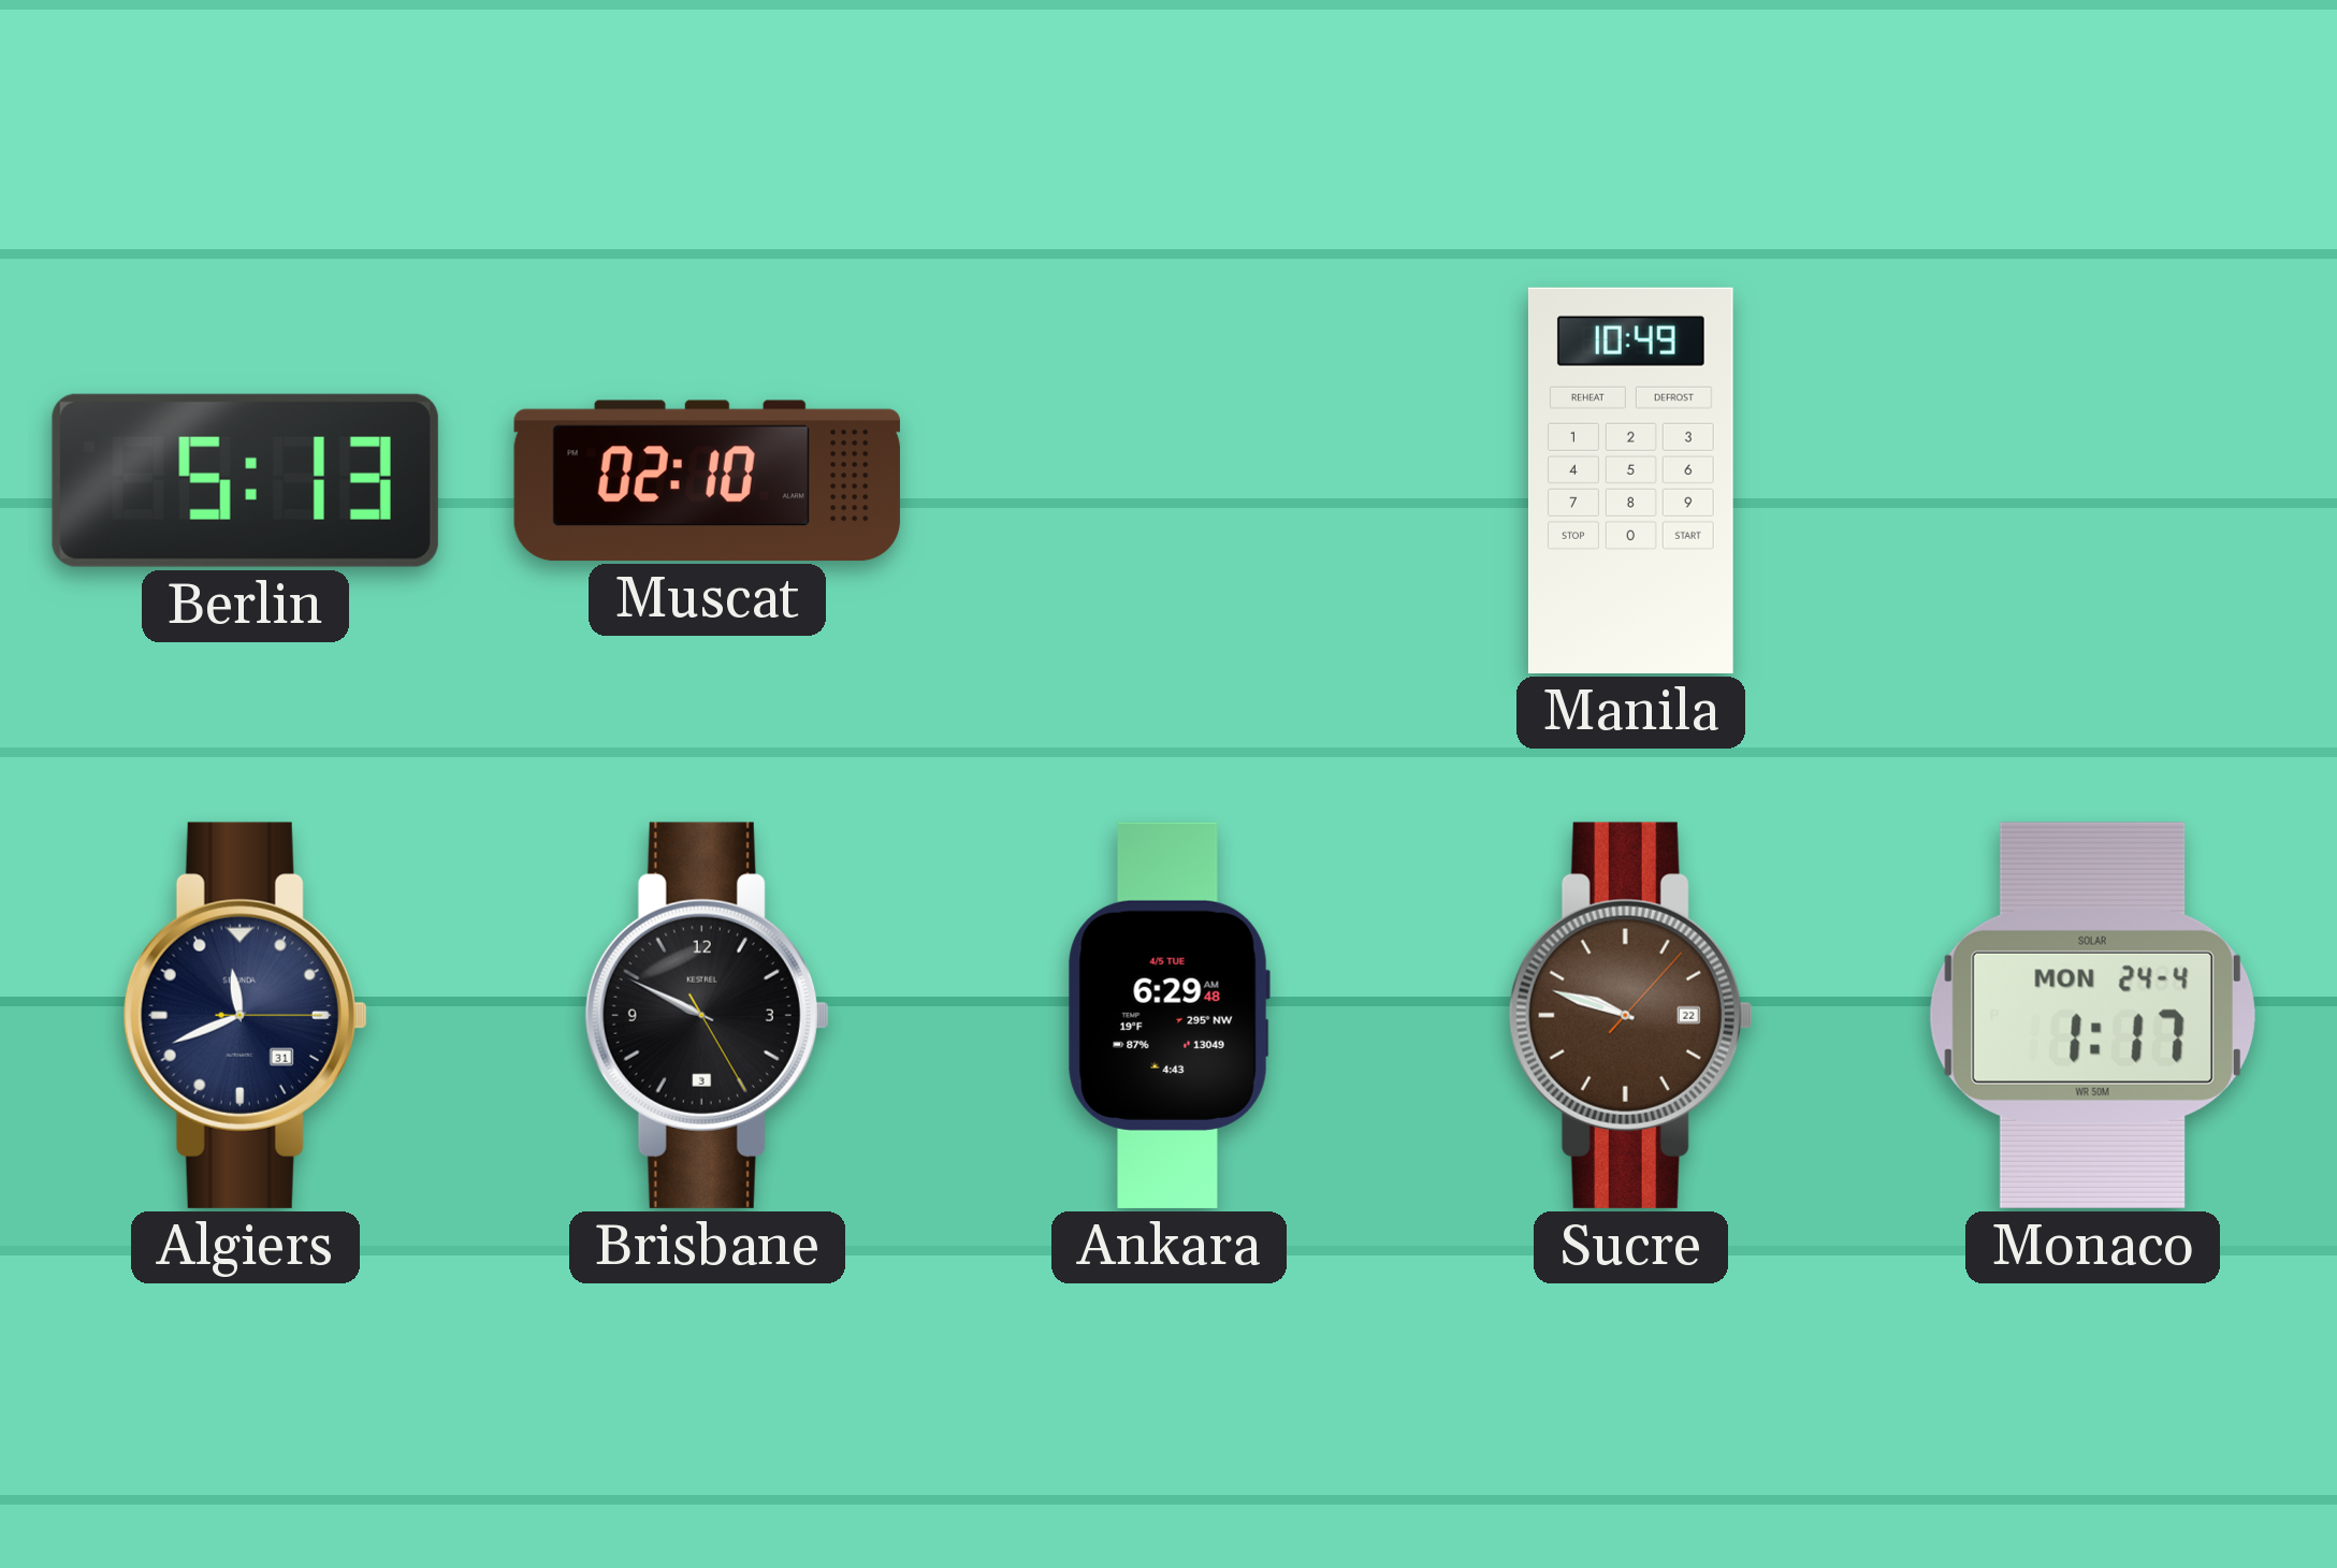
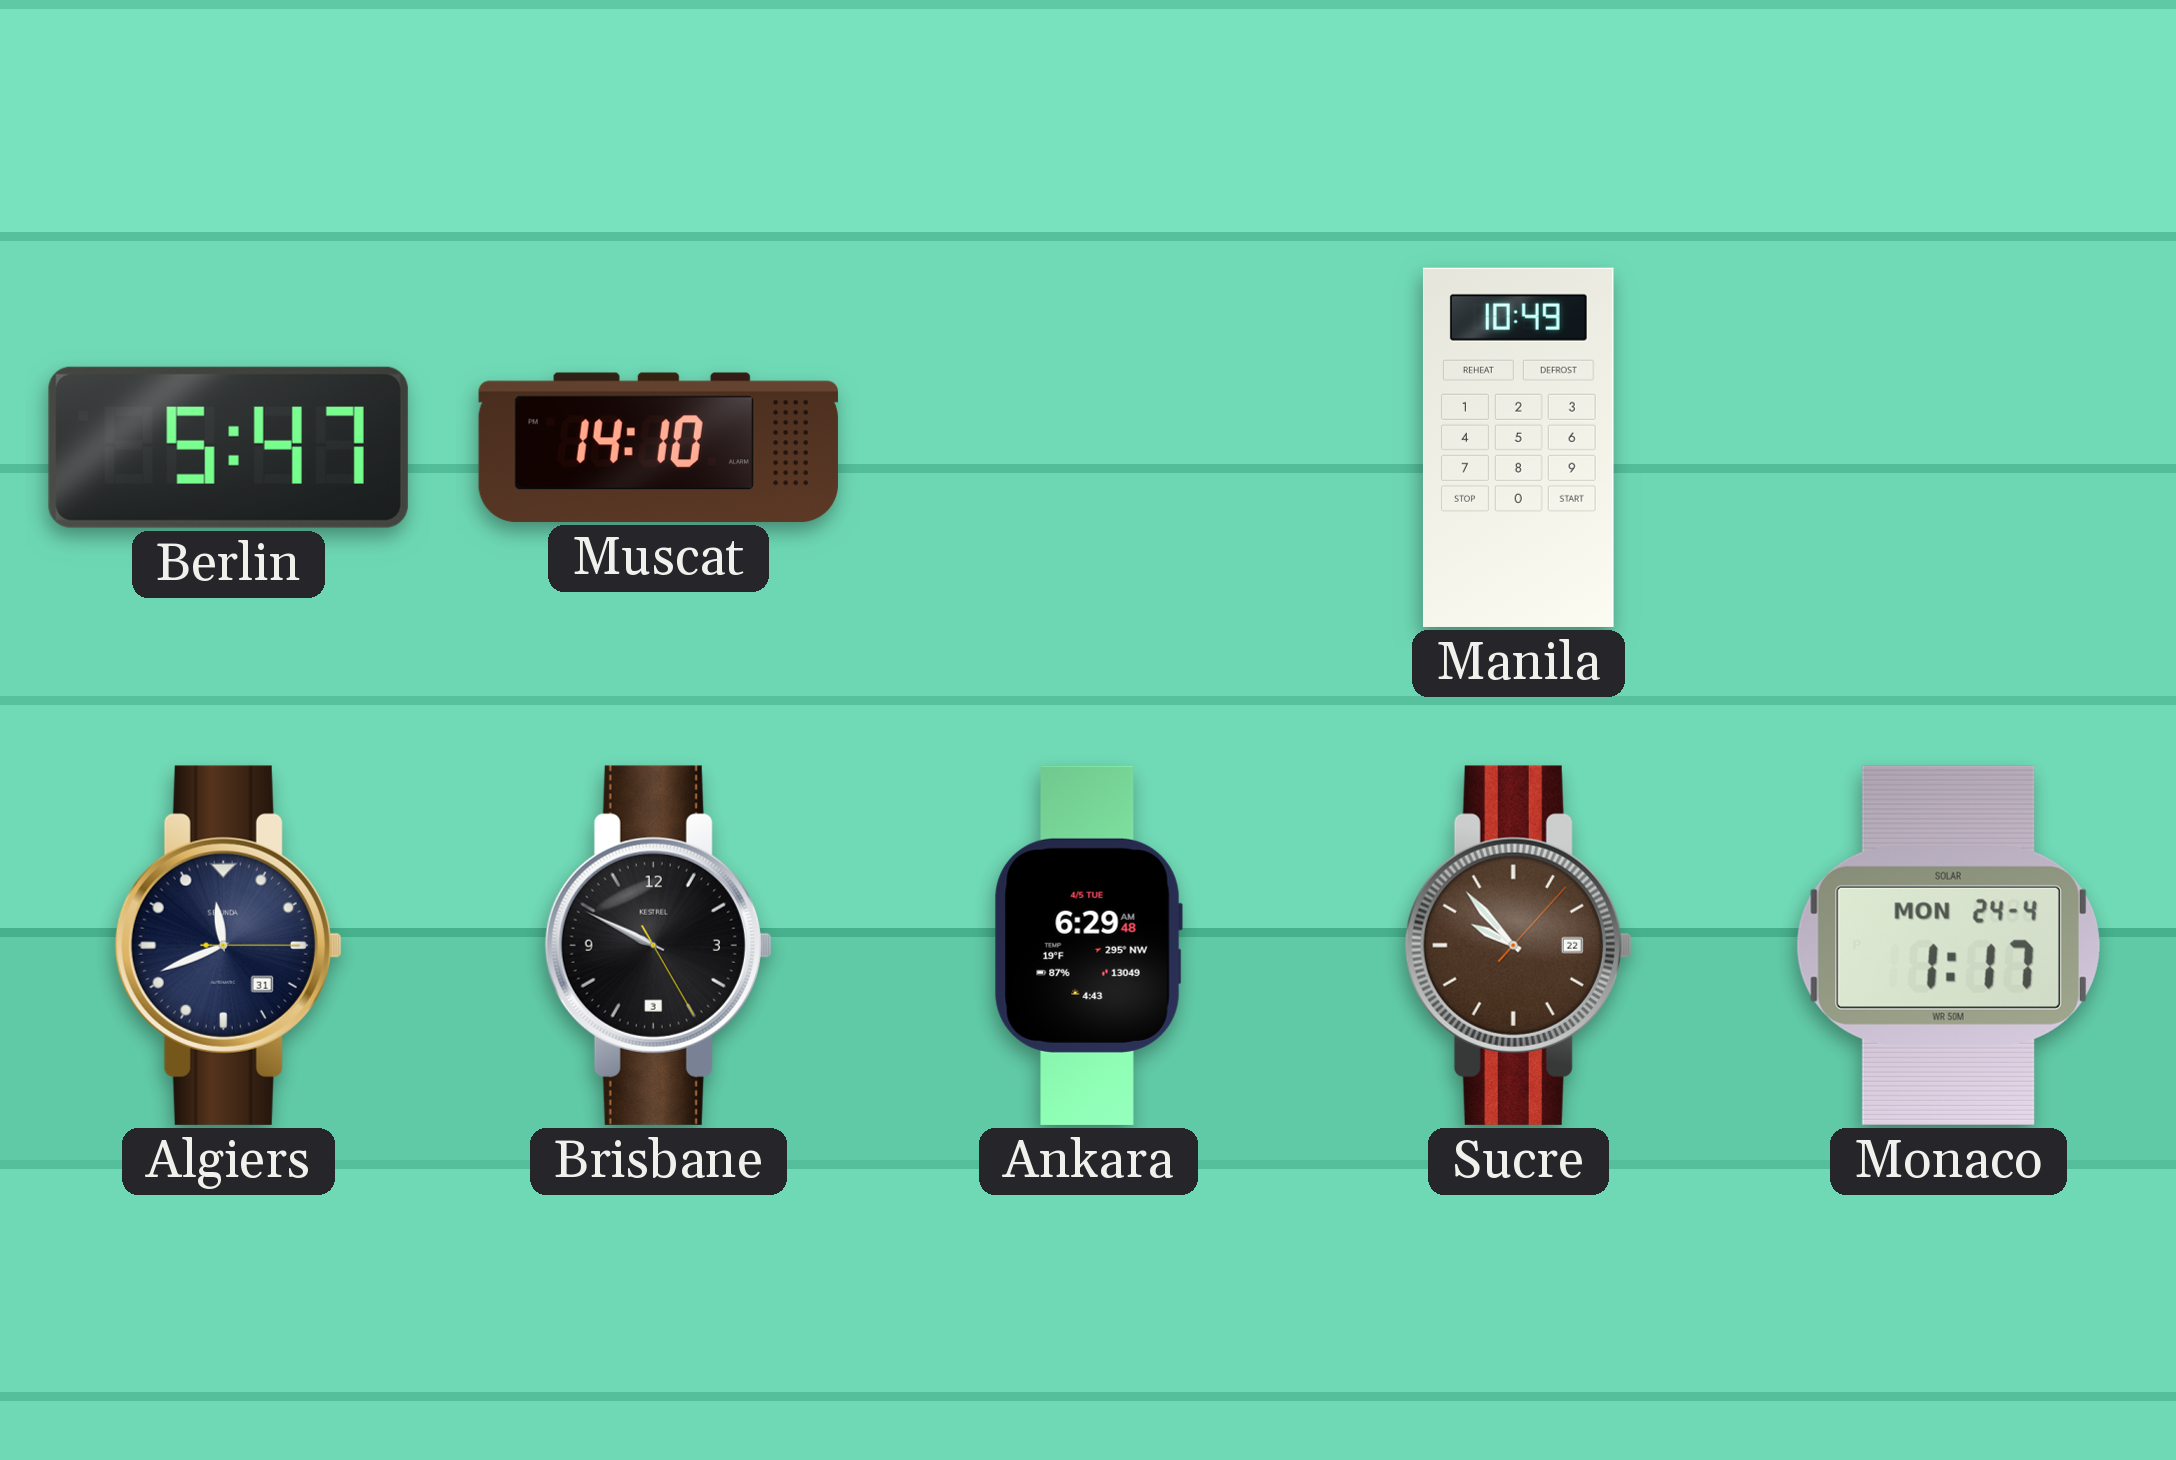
Berlin: 5:13 -> 5:47
Muscat: 02:10 -> 14:10
Sucre: 9:48 -> 9:53
